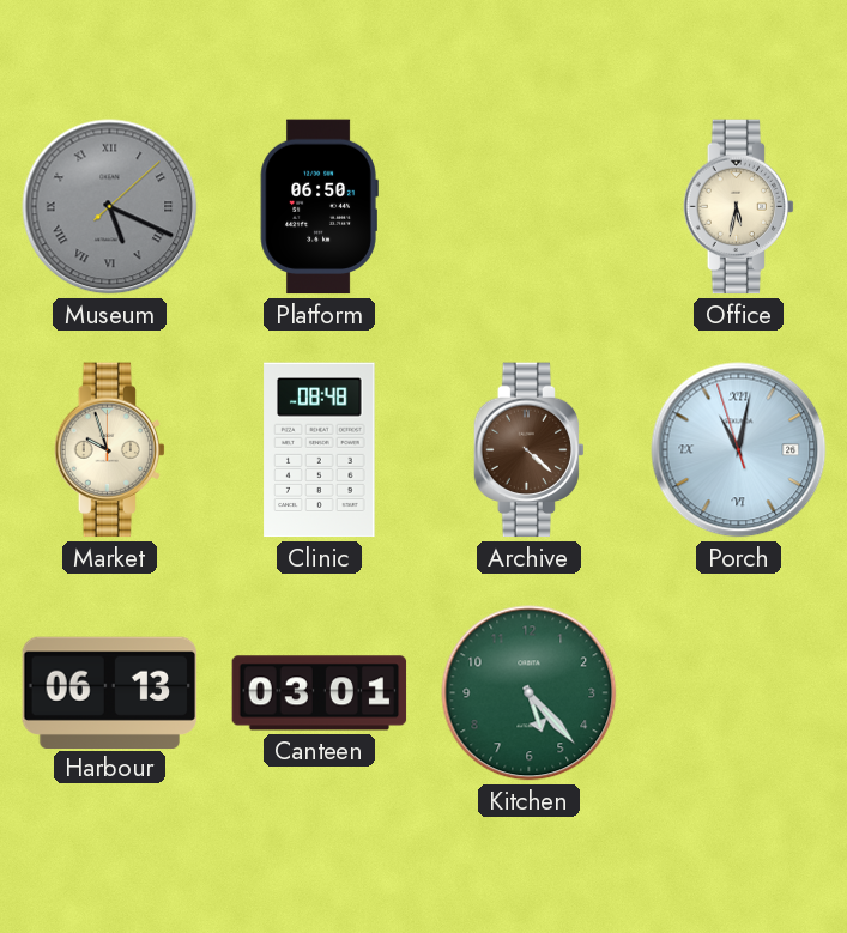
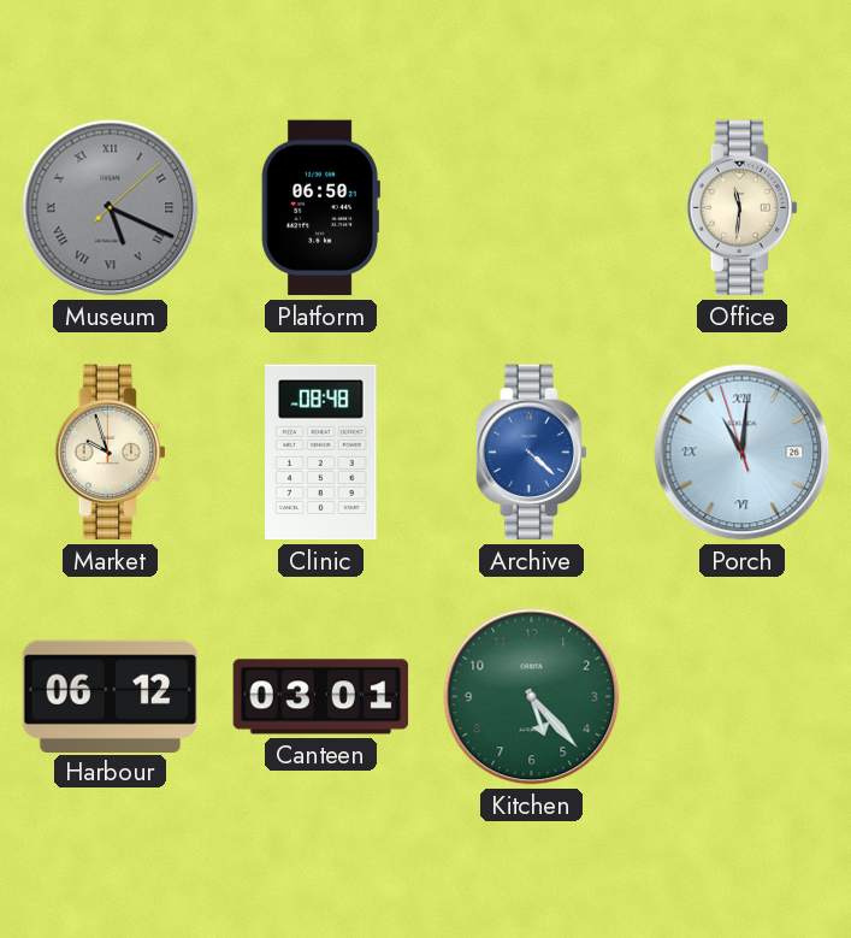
Office: 5:32 -> 11:31
Archive dial: brown -> blue
Porch: 11:01 -> 11:00
Harbour: 06:13 -> 06:12
